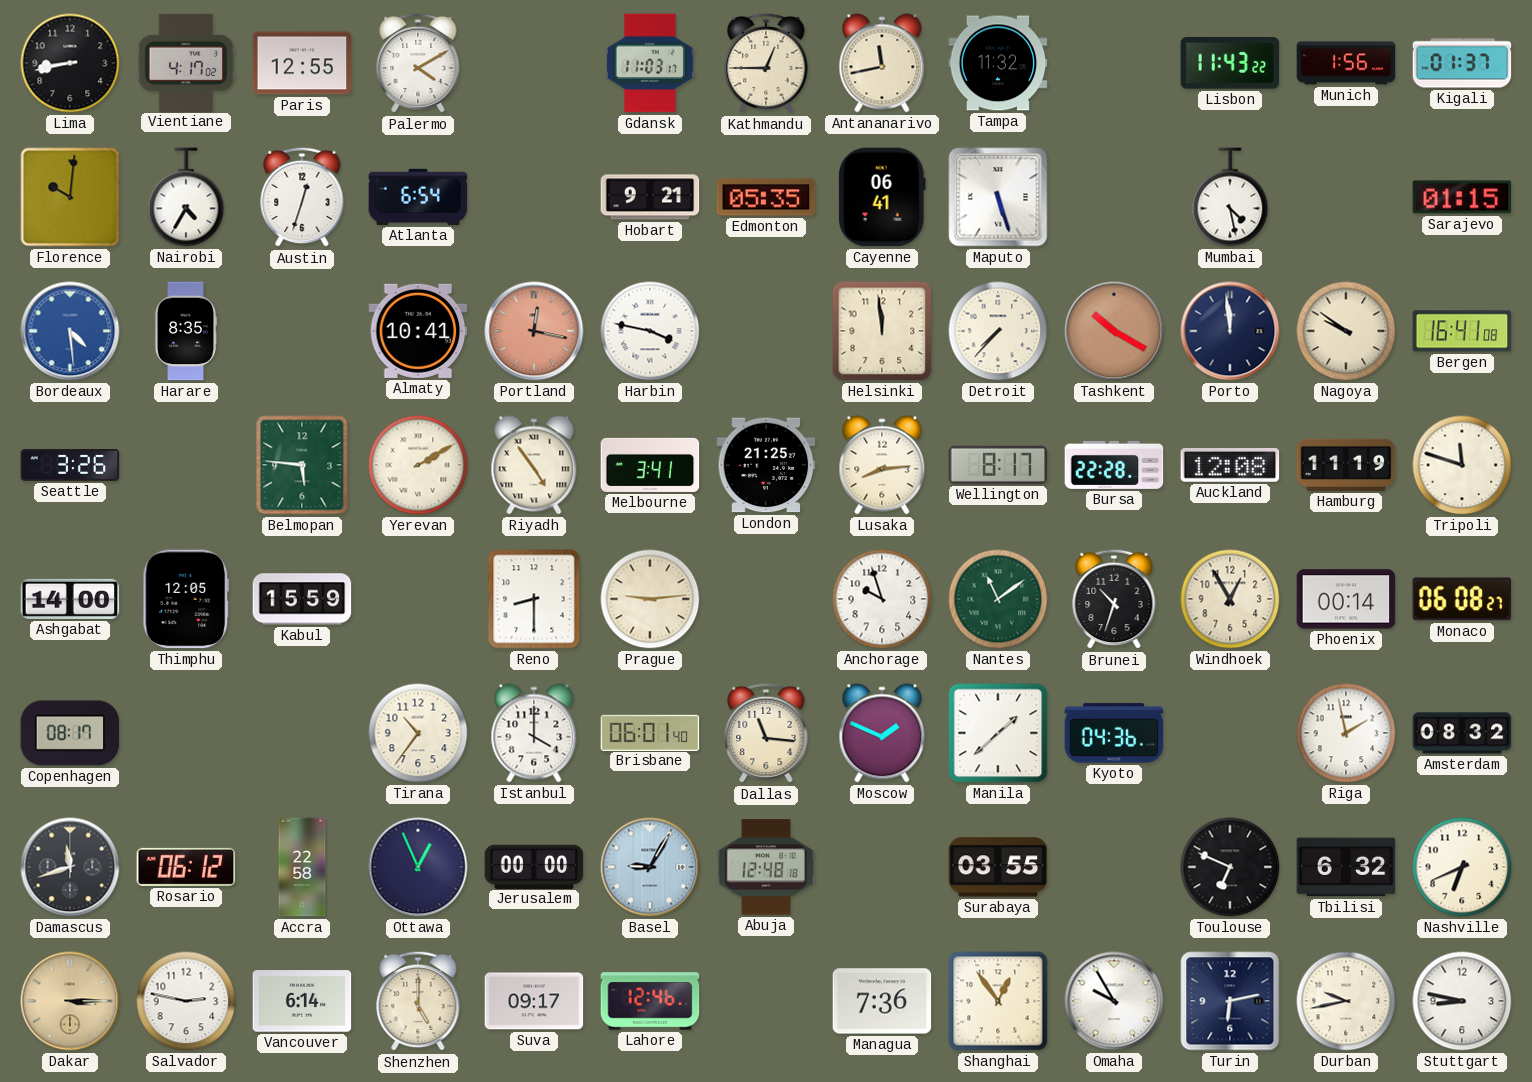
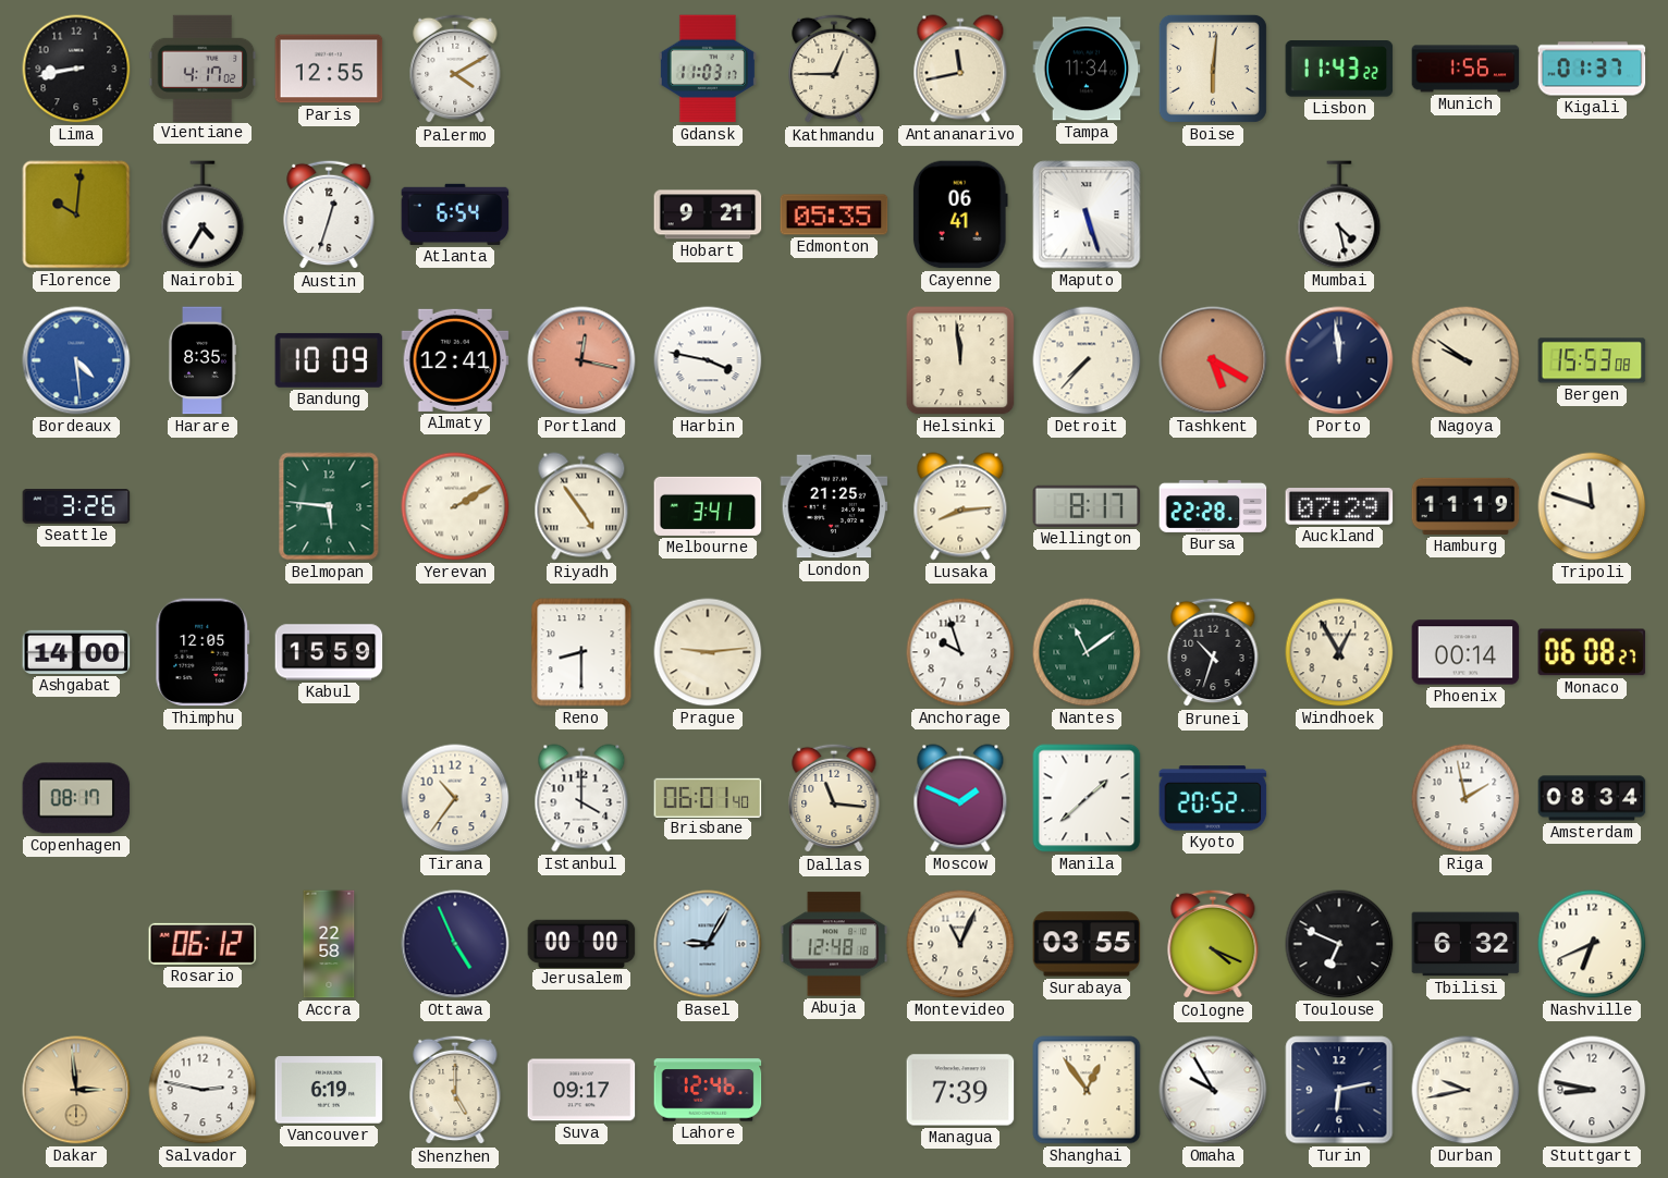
Tampa: 11:32 -> 11:34
Boise: none -> 6:01
Sarajevo: 01:15 -> none
Bandung: none -> 10:09
Almaty: 10:41 -> 12:41
Tashkent: 10:20 -> 5:20
Bergen: 16:41 -> 15:53
Auckland: 12:08 -> 07:29
Kyoto: 04:36 -> 20:52
Amsterdam: 08:32 -> 08:34
Damascus: 11:42 -> none
Ottawa: 12:56 -> 4:56
Montevideo: none -> 11:04
Cologne: none -> 4:19
Dakar: 3:15 -> 2:59
Vancouver: 6:14 -> 6:19
Managua: 7:36 -> 7:39
